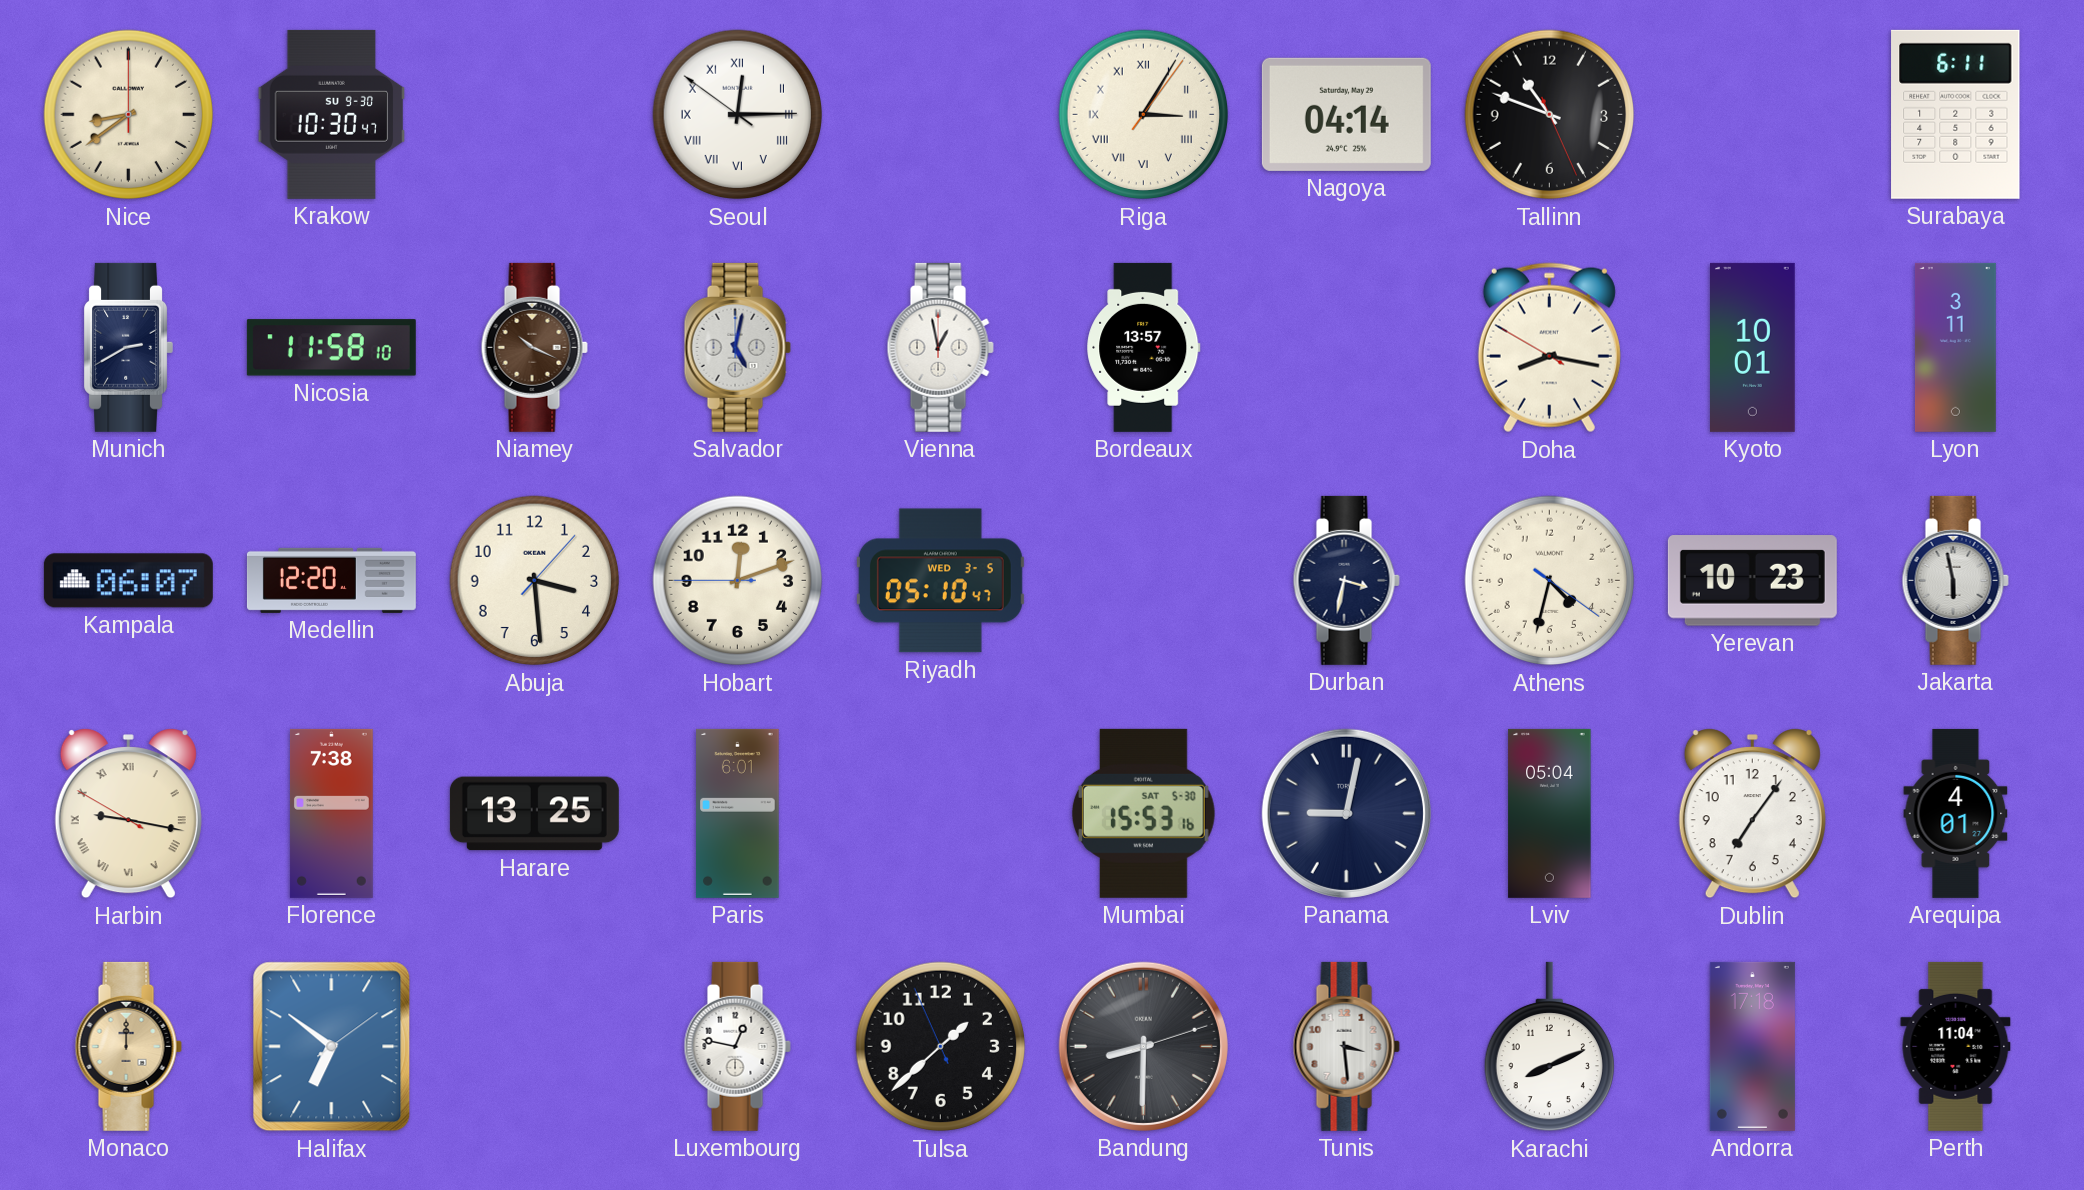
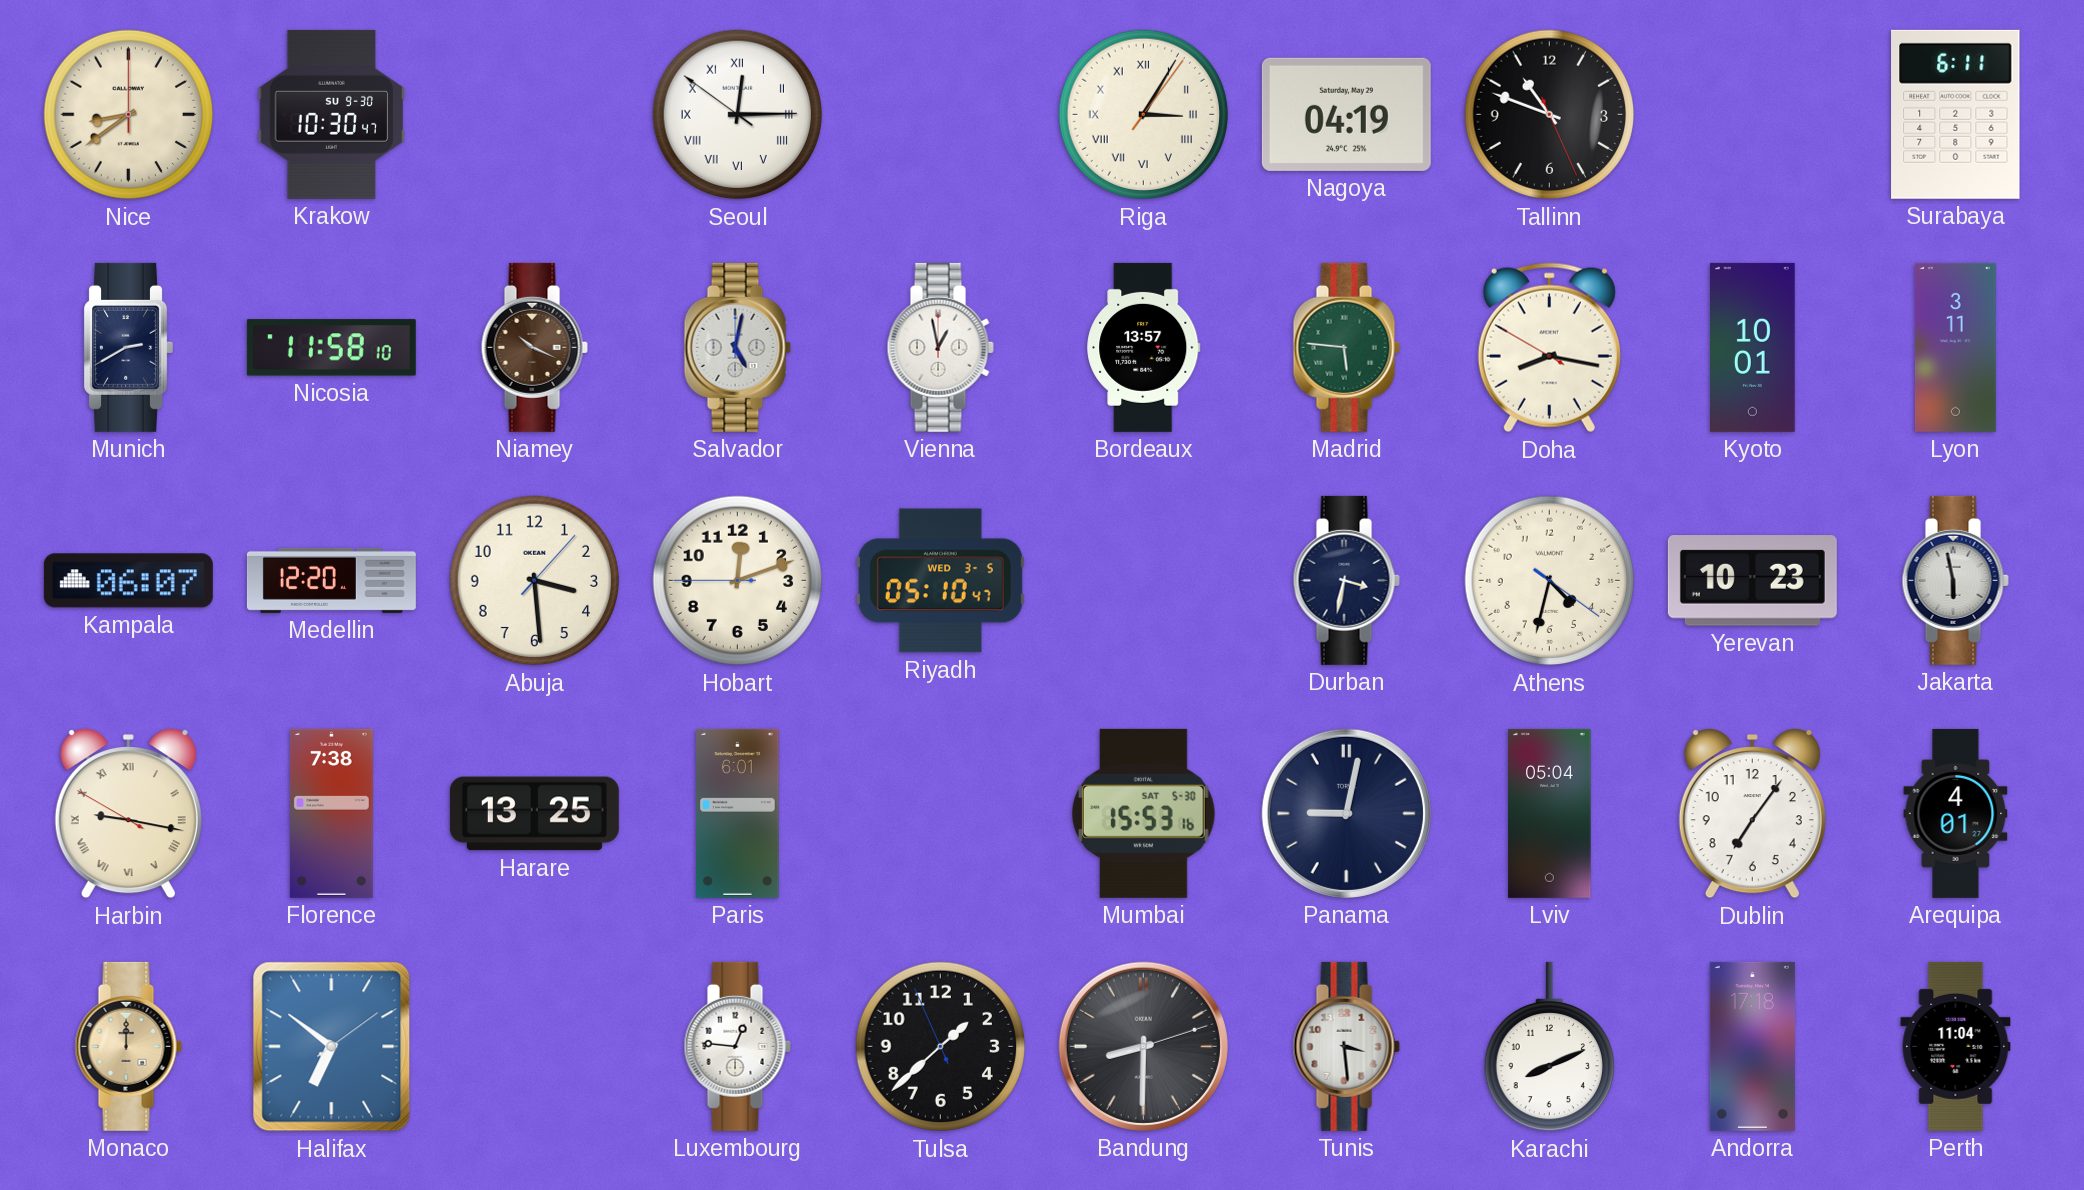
Nagoya: 04:14 -> 04:19
Madrid: none -> 5:46
Luxembourg: 12:47 -> 12:46
